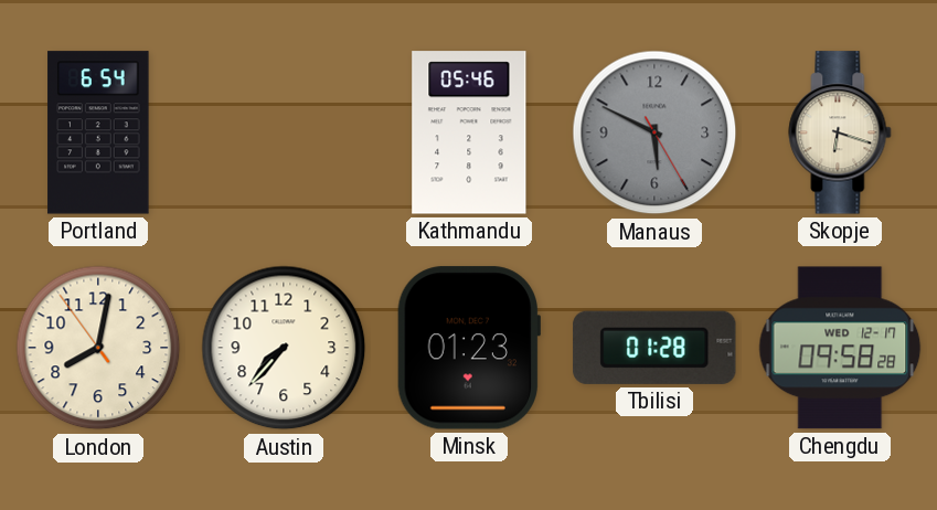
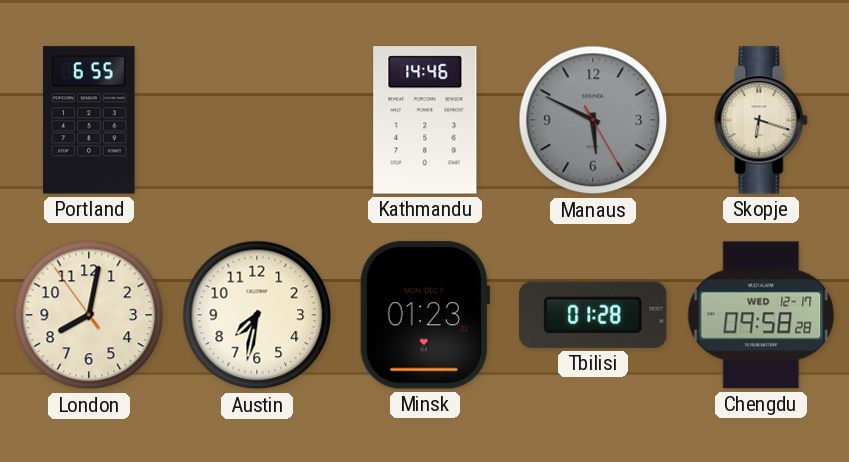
Portland: 6:54 -> 6:55
Kathmandu: 05:46 -> 14:46
Austin: 7:37 -> 7:32
